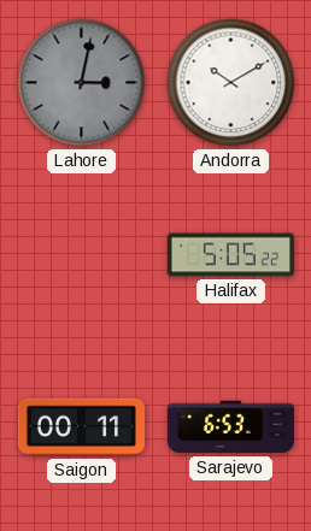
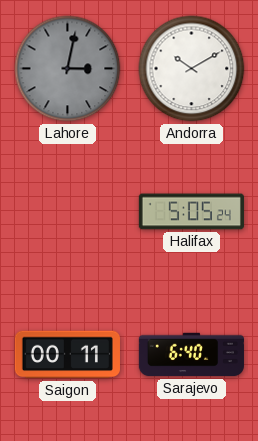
Halifax: 5:05:22 -> 5:05:24
Sarajevo: 6:53 -> 6:40
